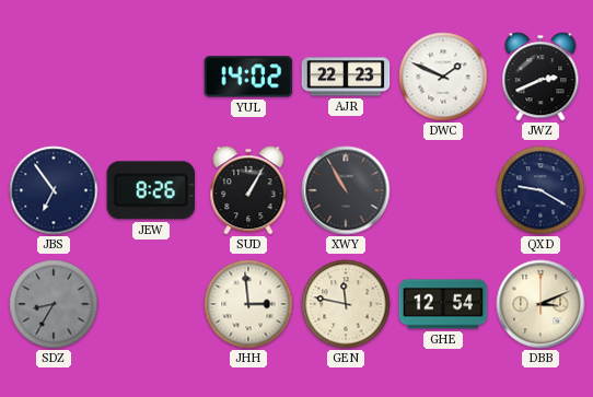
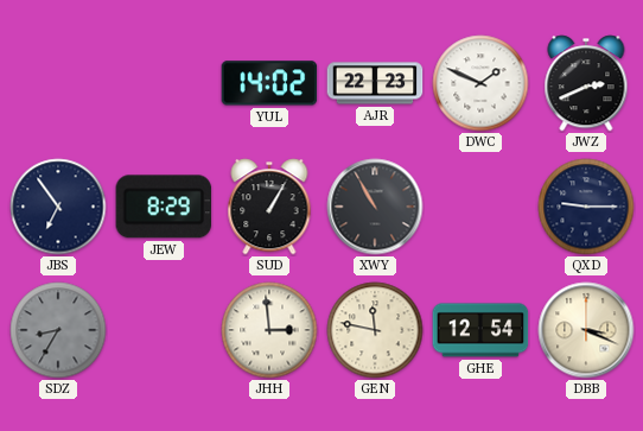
JEW: 8:26 -> 8:29
QXD: 9:20 -> 9:15
DBB: 3:11 -> 3:19
